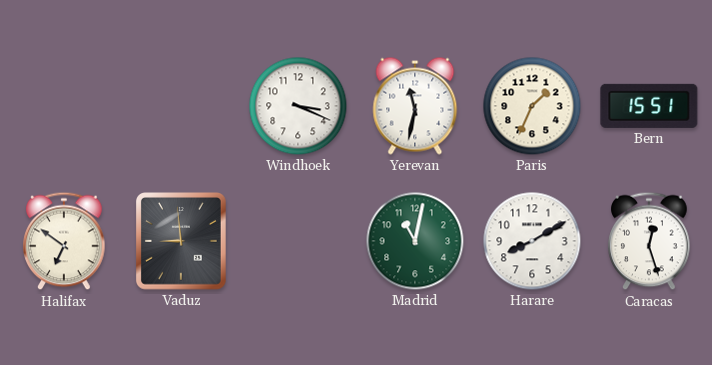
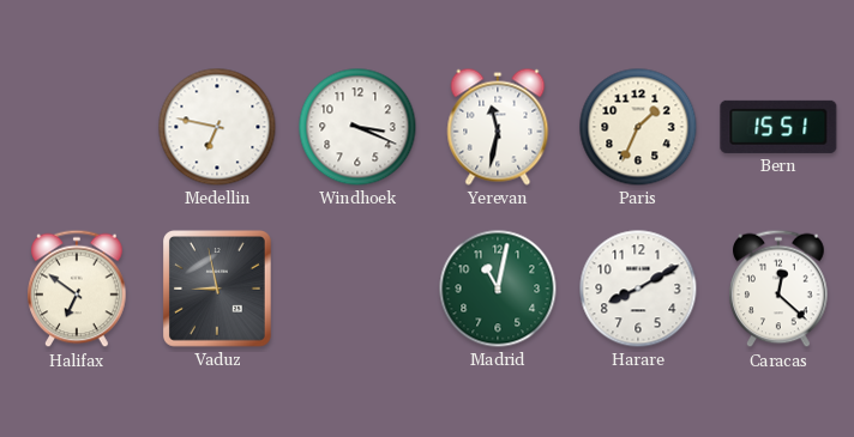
Medellin: none -> 6:47
Vaduz: 8:59 -> 8:58
Caracas: 12:27 -> 12:22
